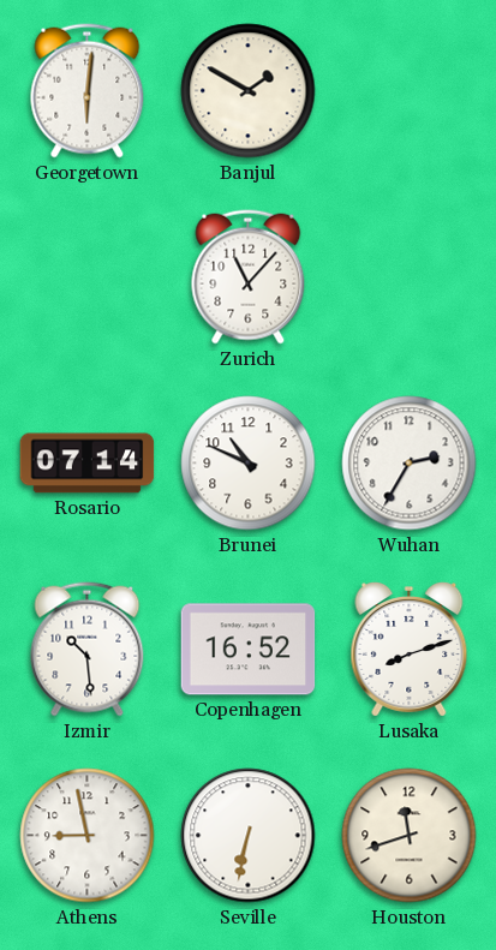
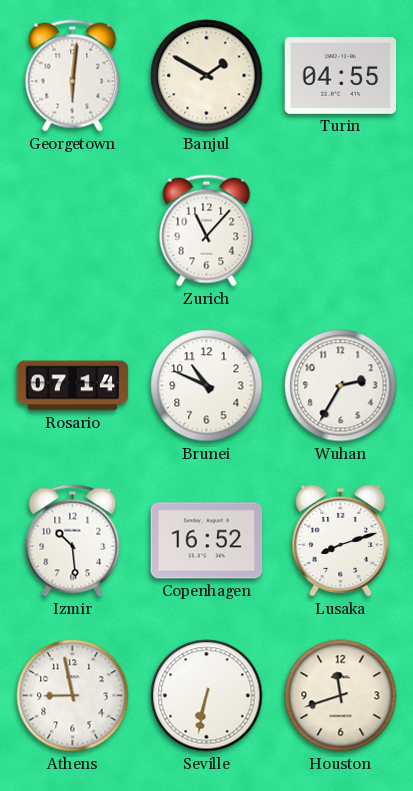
Turin: none -> 04:55
